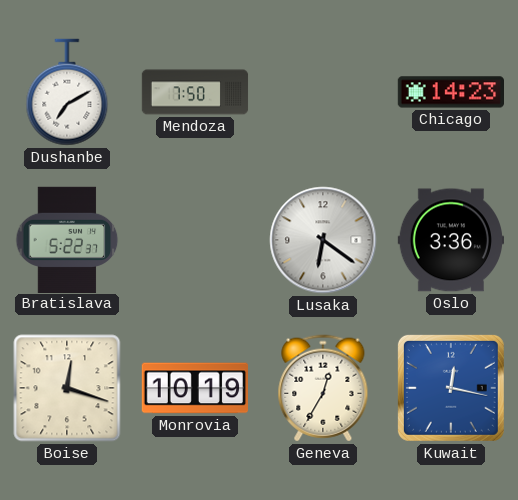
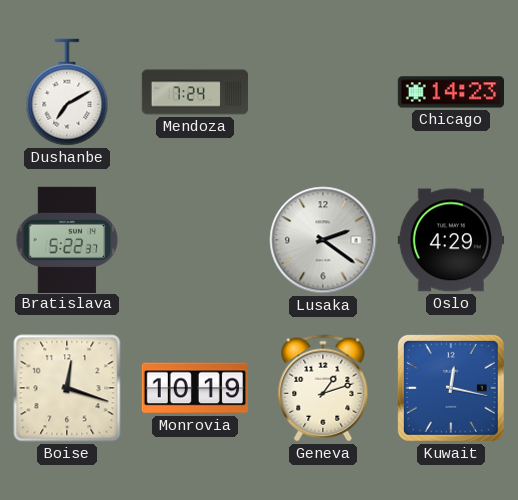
Mendoza: 7:50 -> 7:24
Lusaka: 6:21 -> 2:21
Oslo: 3:36 -> 4:29
Geneva: 12:35 -> 1:12
